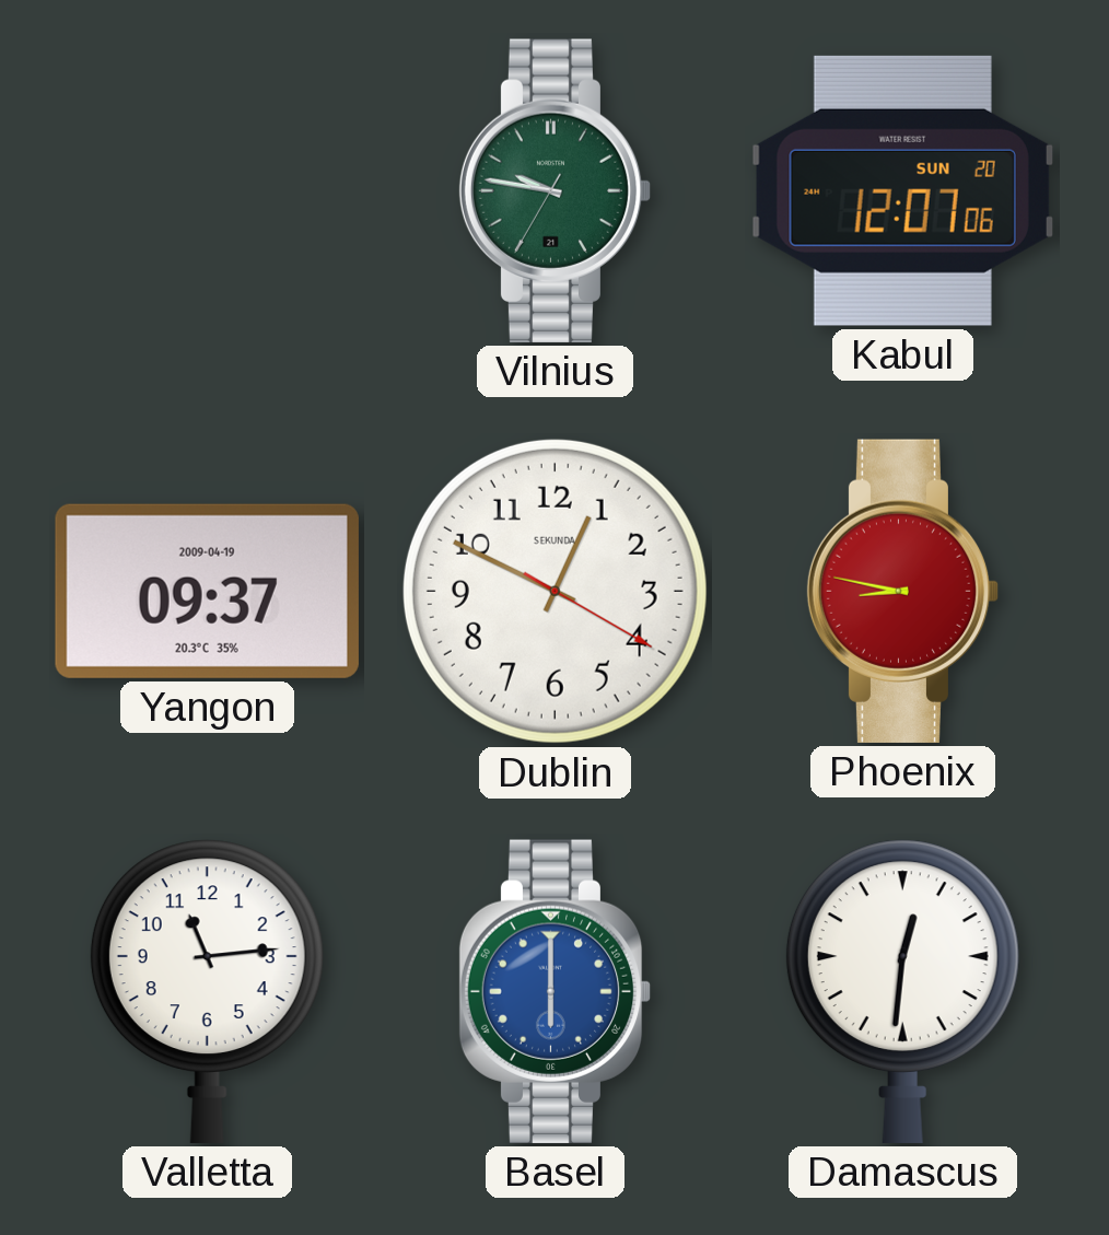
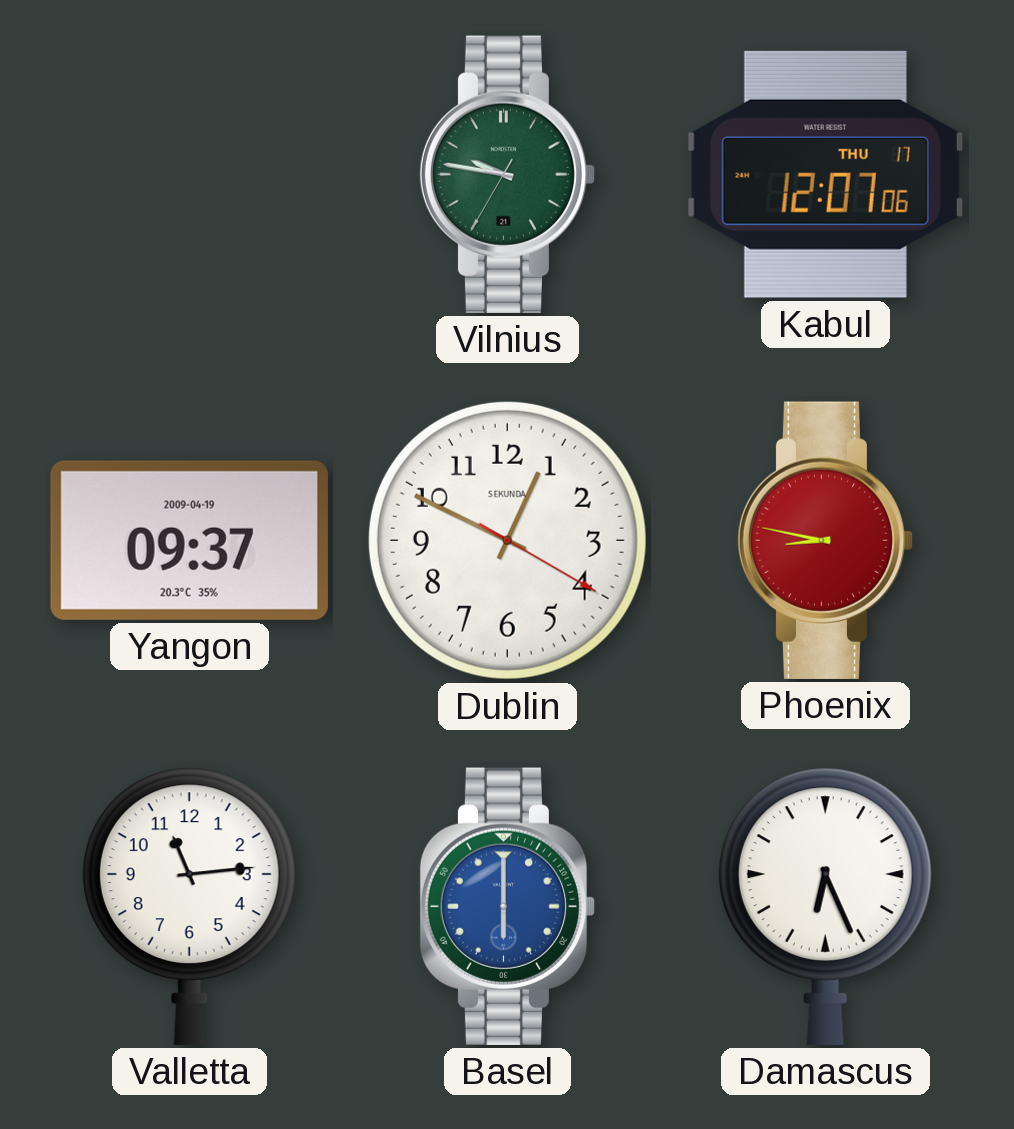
Kabul date: SUN 20 -> THU 17
Damascus: 12:31 -> 6:26
